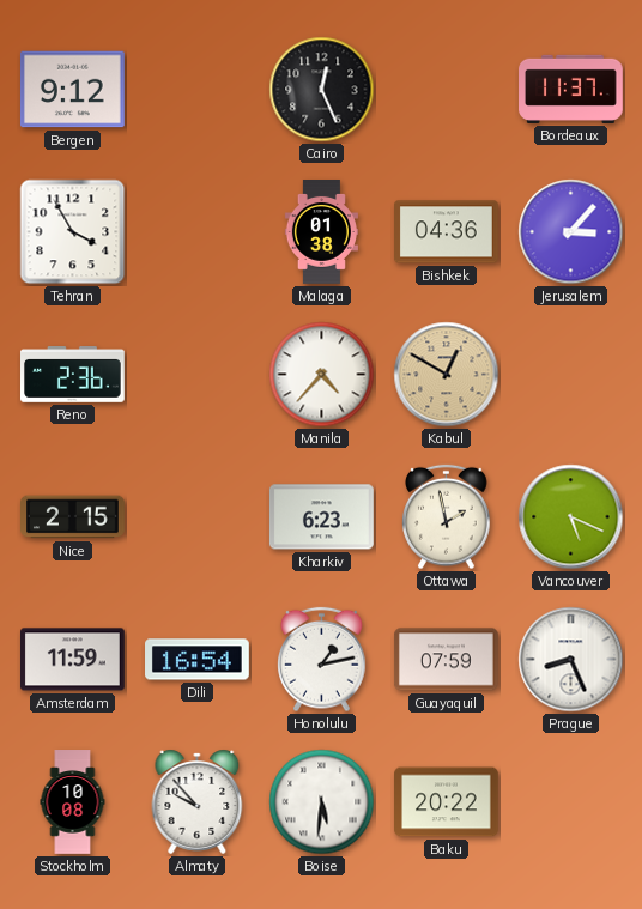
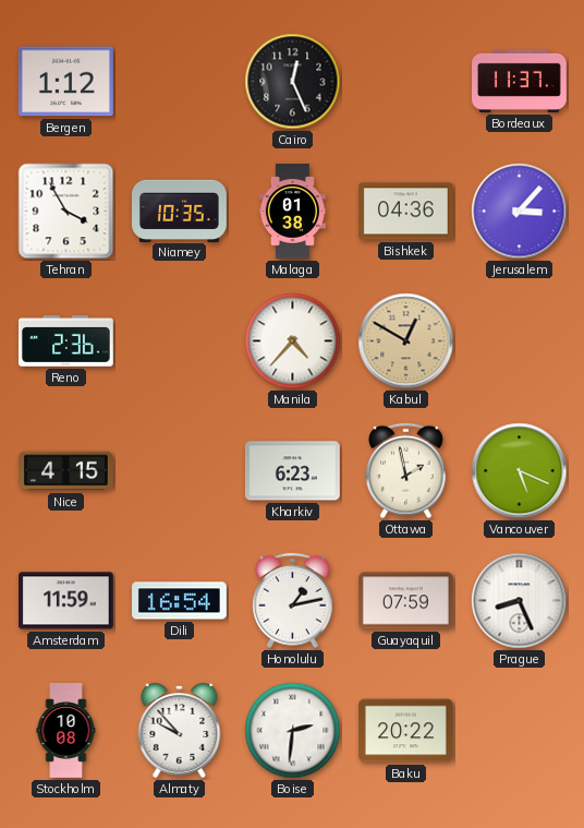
Bergen: 9:12 -> 1:12
Niamey: none -> 10:35
Nice: 2:15 -> 4:15
Boise: 5:31 -> 2:31
